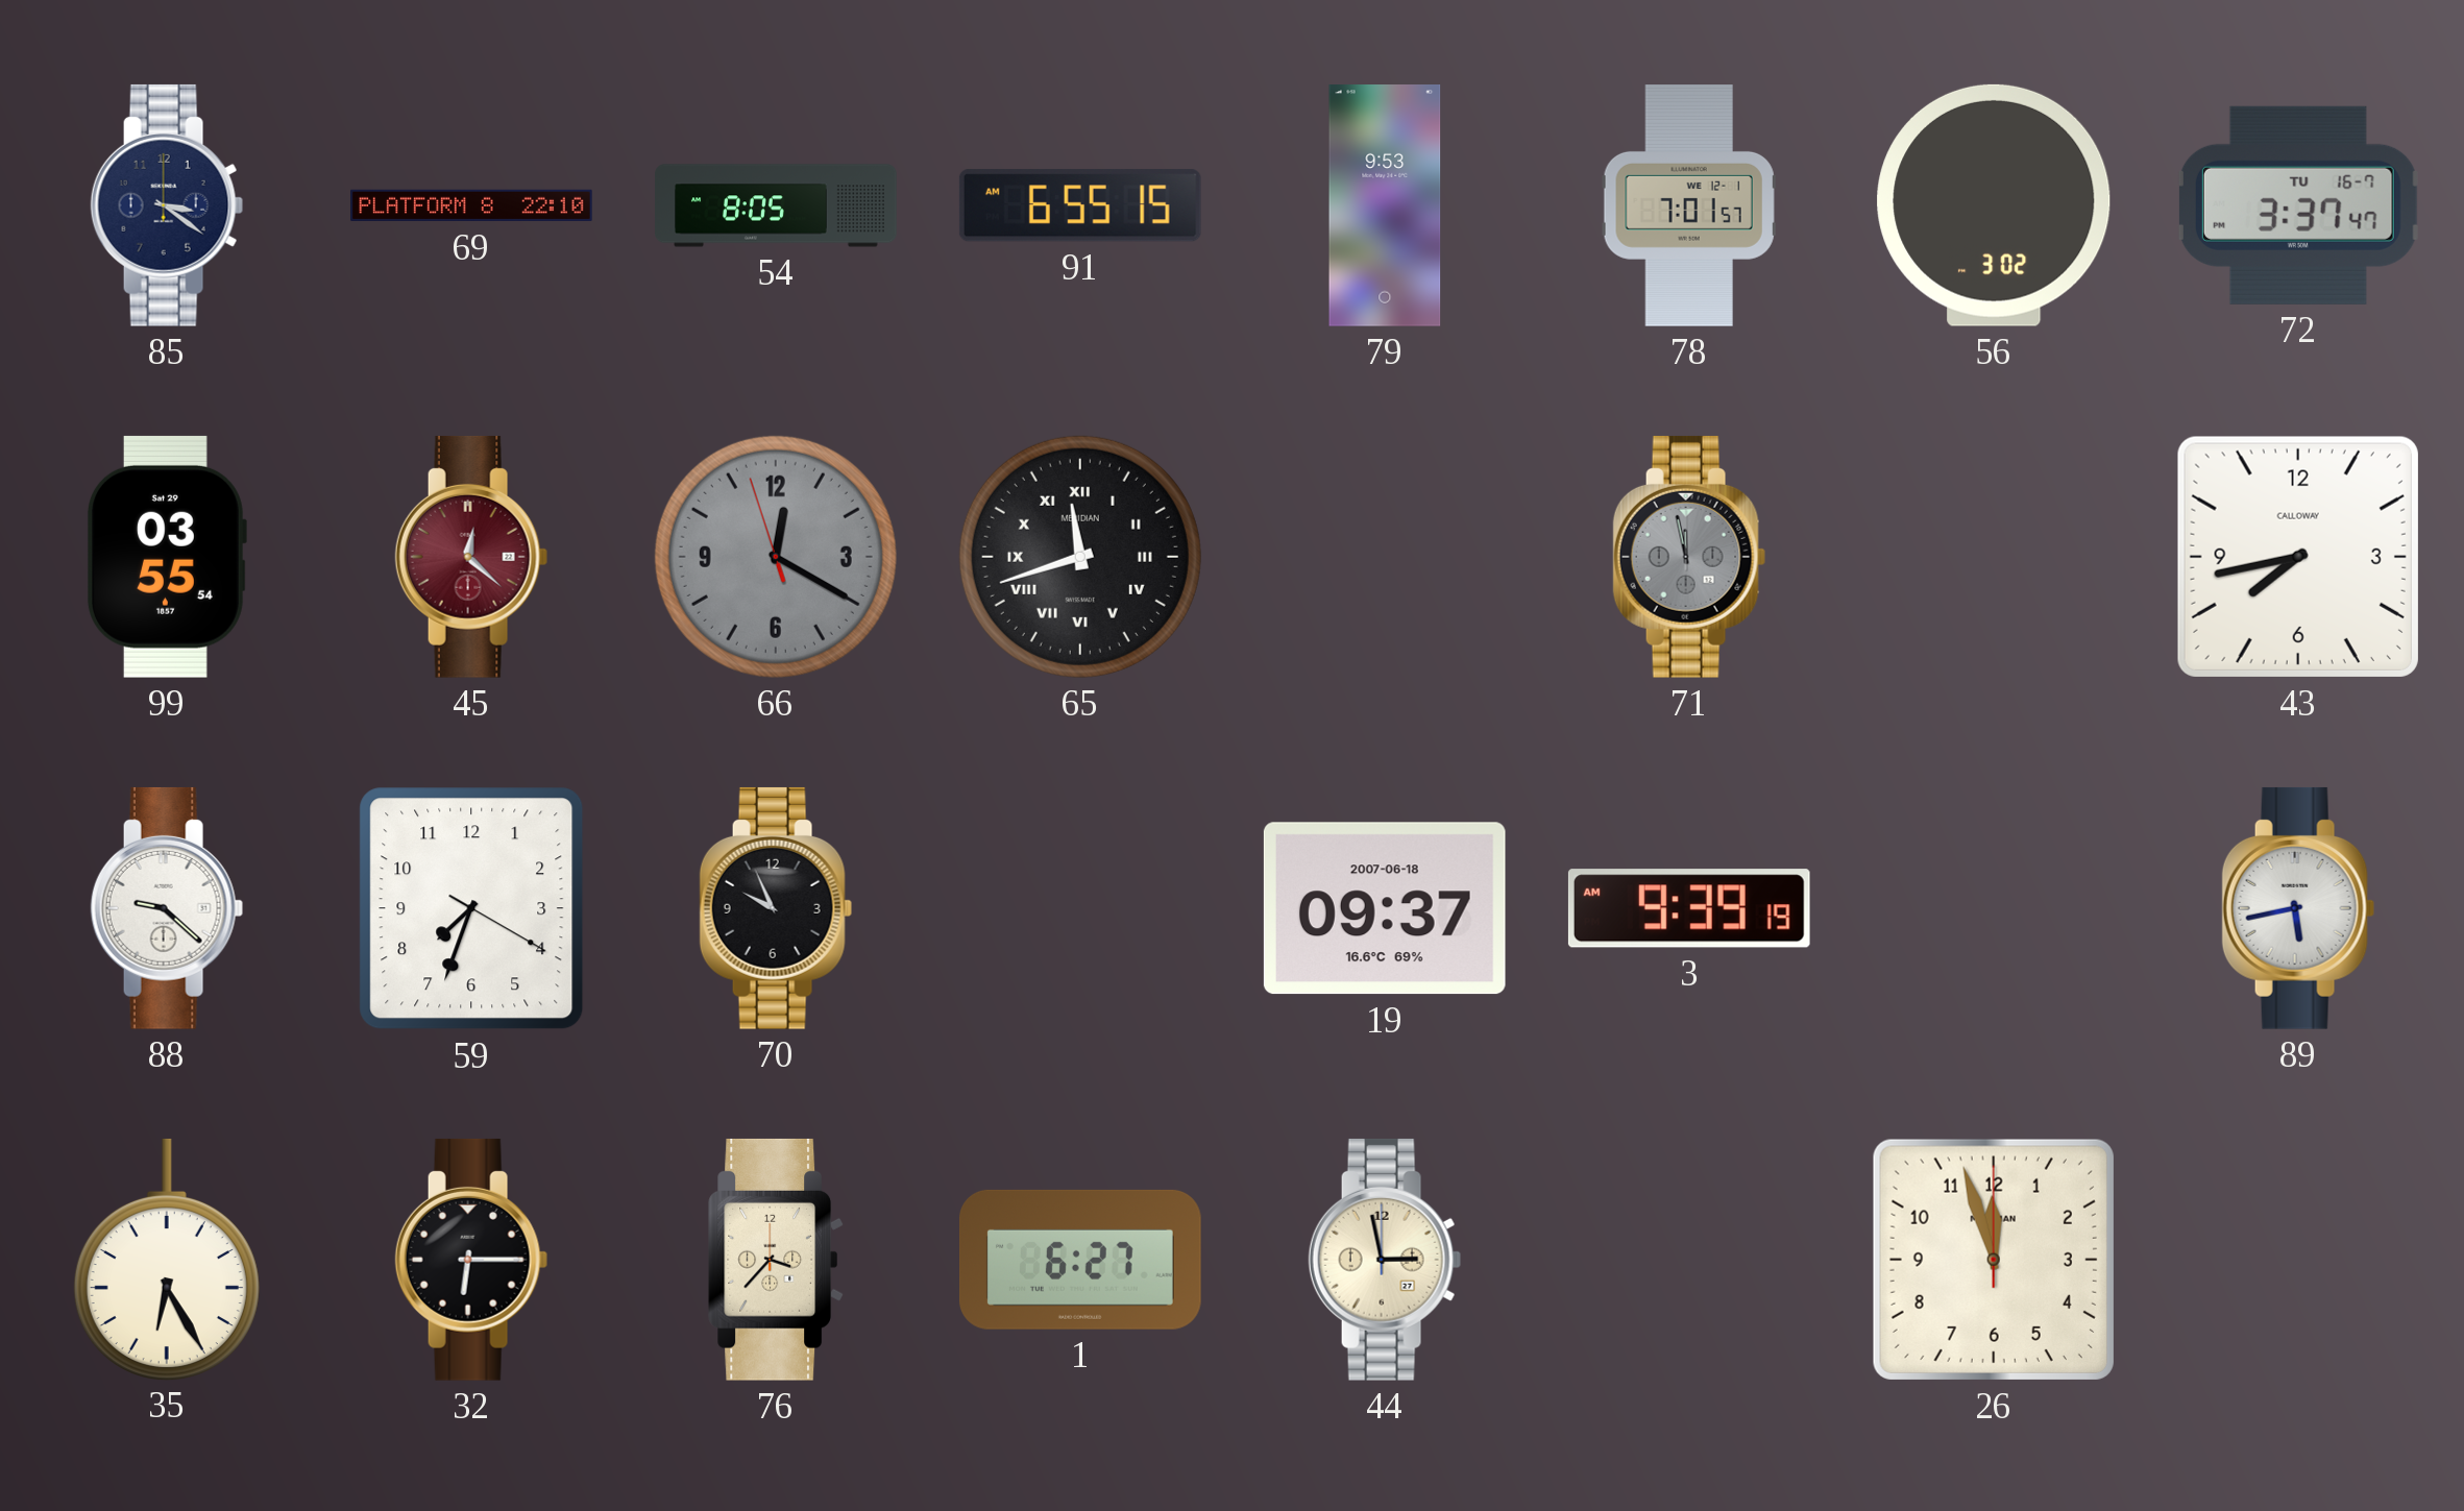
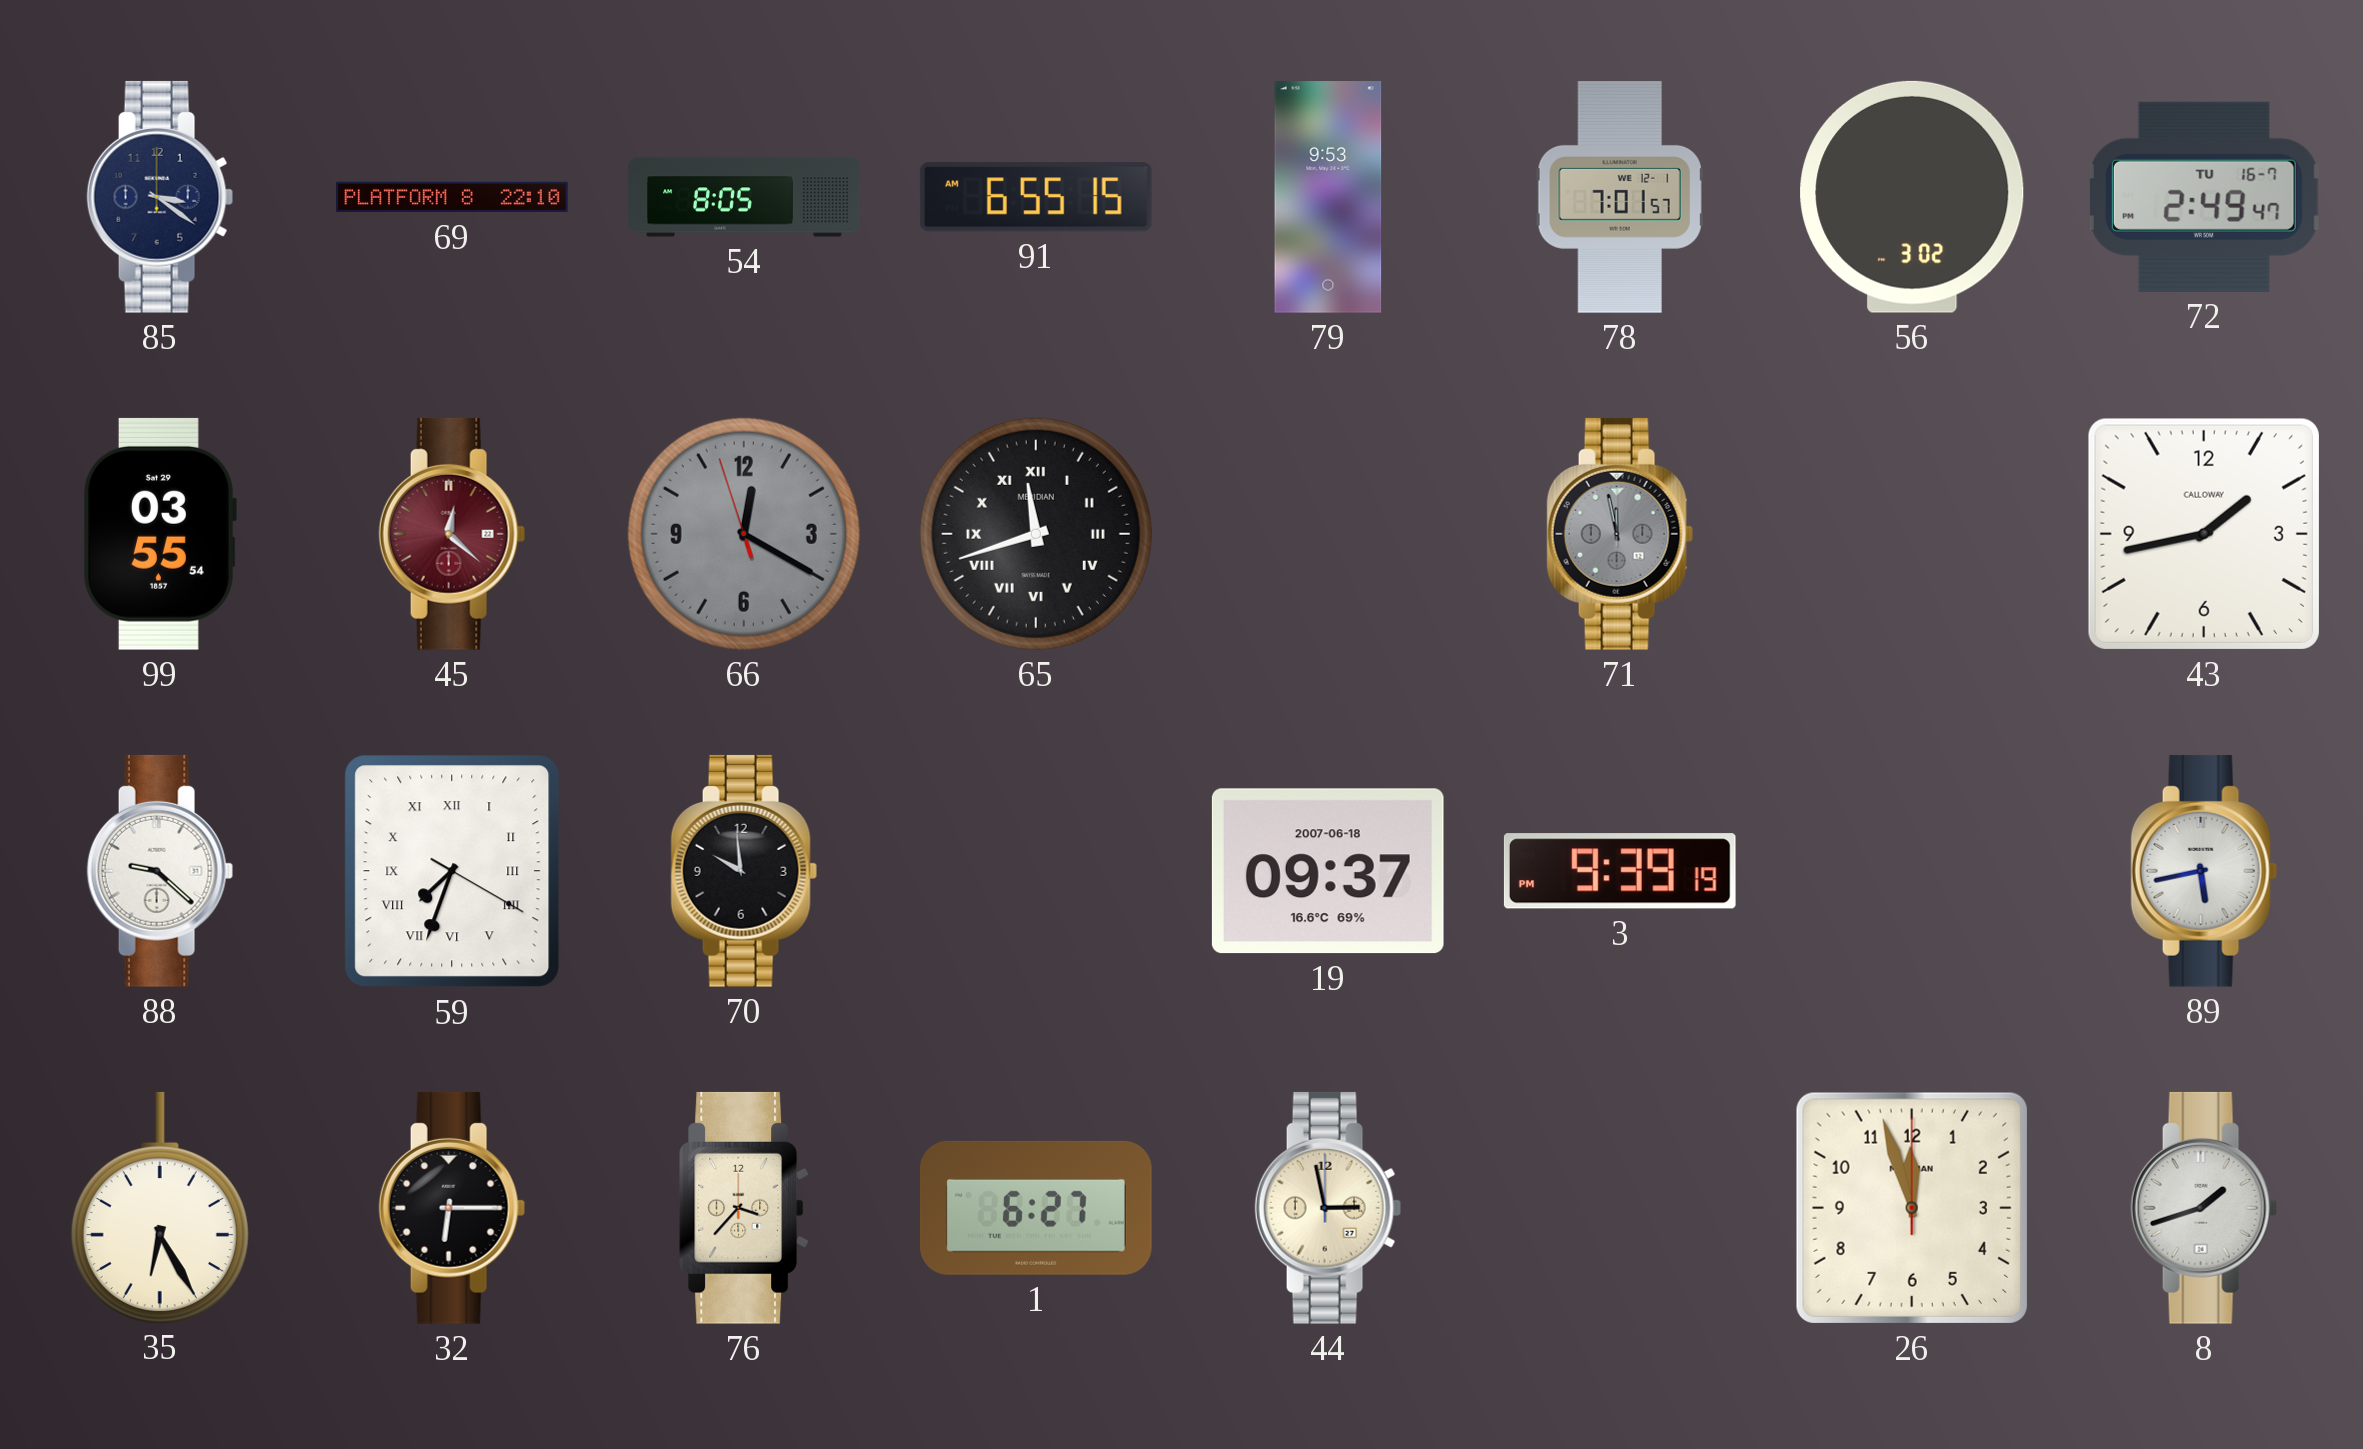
72: 3:37 -> 2:49
43: 7:43 -> 1:43
59 numerals: Arabic -> Roman
70: 9:56 -> 9:59
3: 9:39:19 AM -> 9:39:19 PM
8: none -> 1:42
